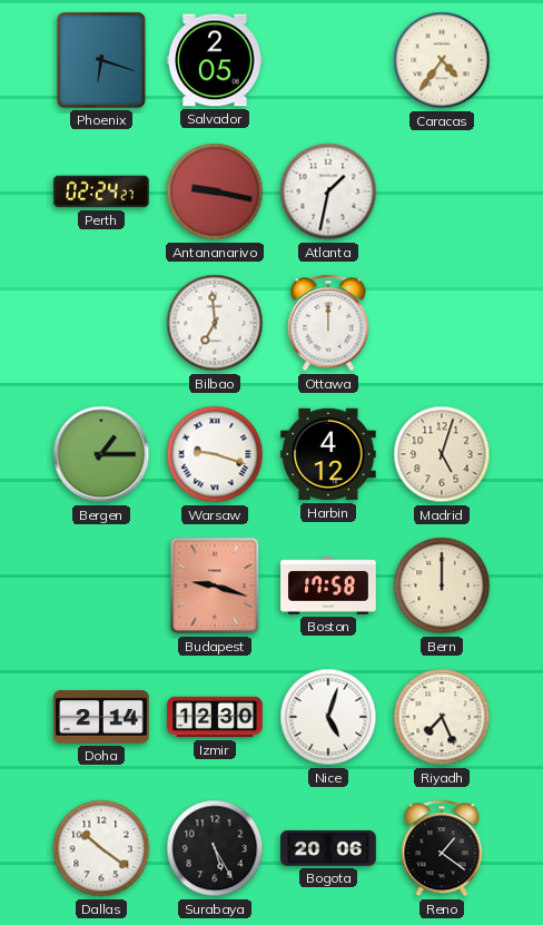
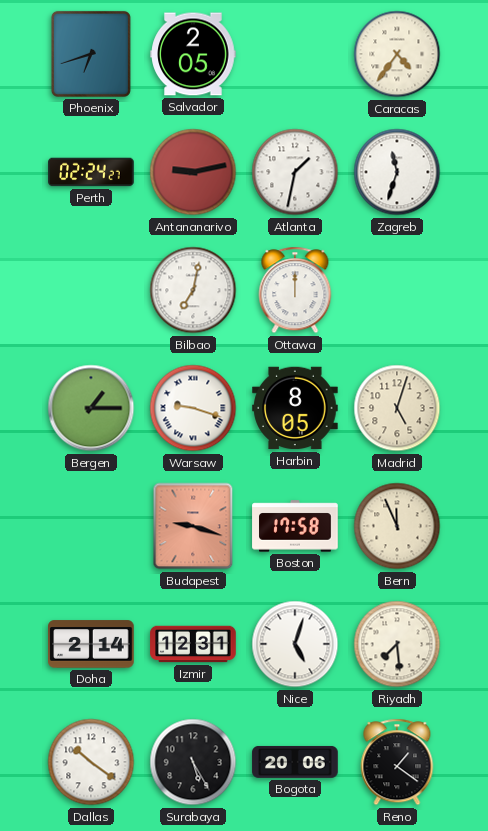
Phoenix: 6:18 -> 6:42
Antananarivo: 9:17 -> 9:13
Zagreb: none -> 11:33
Bilbao: 6:59 -> 7:02
Harbin: 4:12 -> 8:05
Bern: 12:00 -> 11:56
Izmir: 12:30 -> 12:31
Riyadh: 7:26 -> 7:29
